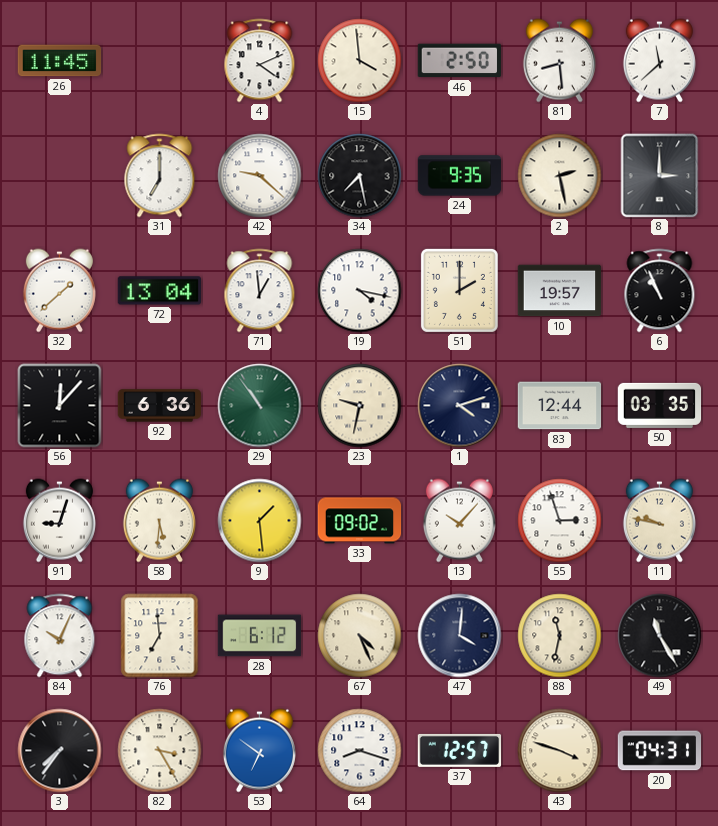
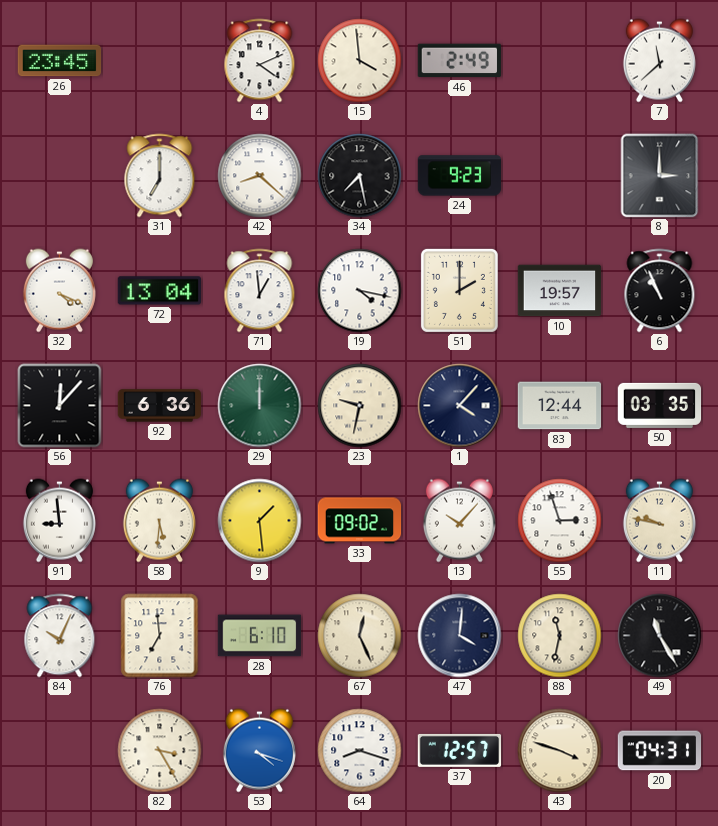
26: 11:45 -> 23:45
46: 2:50 -> 2:49
81: 8:29 -> none
42: 9:22 -> 8:22
24: 9:35 -> 9:23
2: 2:28 -> none
32: 1:38 -> 4:19
29: 10:54 -> 12:00
1: 4:12 -> 4:07
91: 9:03 -> 8:59
28: 6:12 -> 6:10
67: 4:26 -> 12:26
3: 7:36 -> none
53: 6:51 -> 4:18
